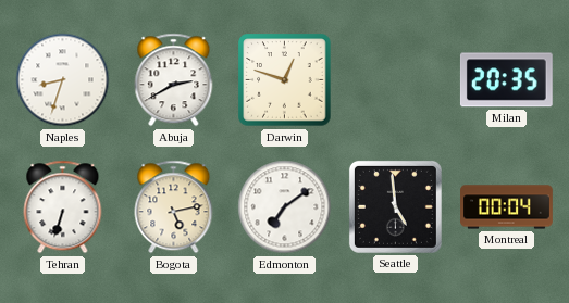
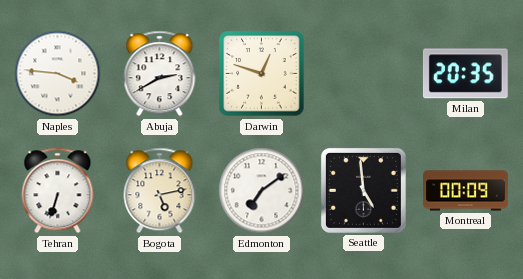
Naples: 8:33 -> 3:46
Montreal: 00:04 -> 00:09
